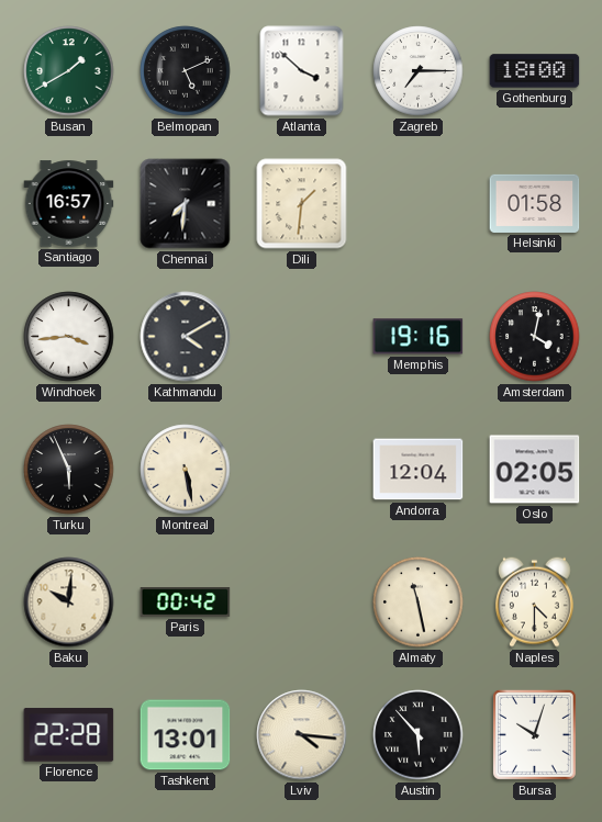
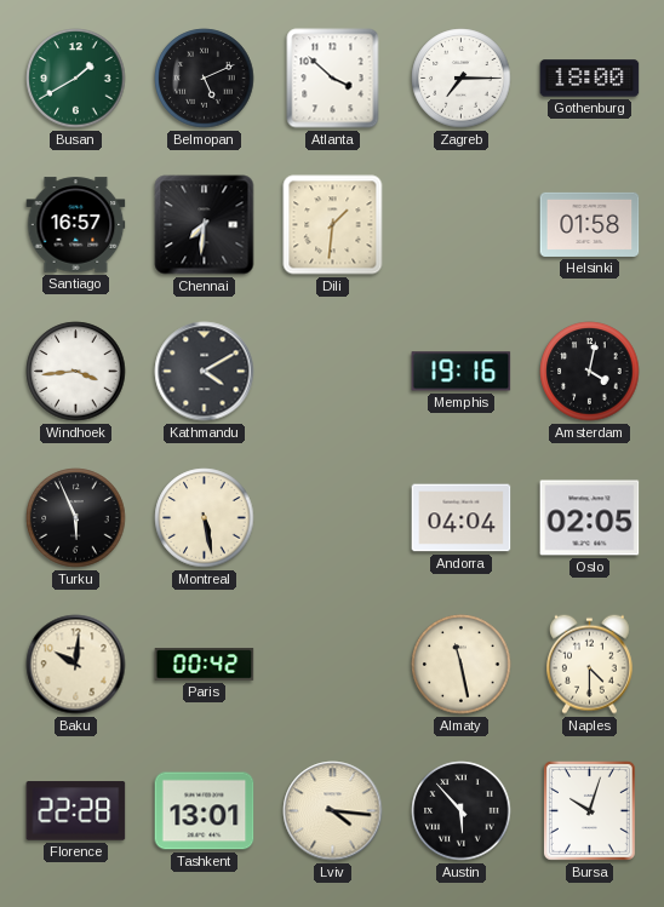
Andorra: 12:04 -> 04:04
